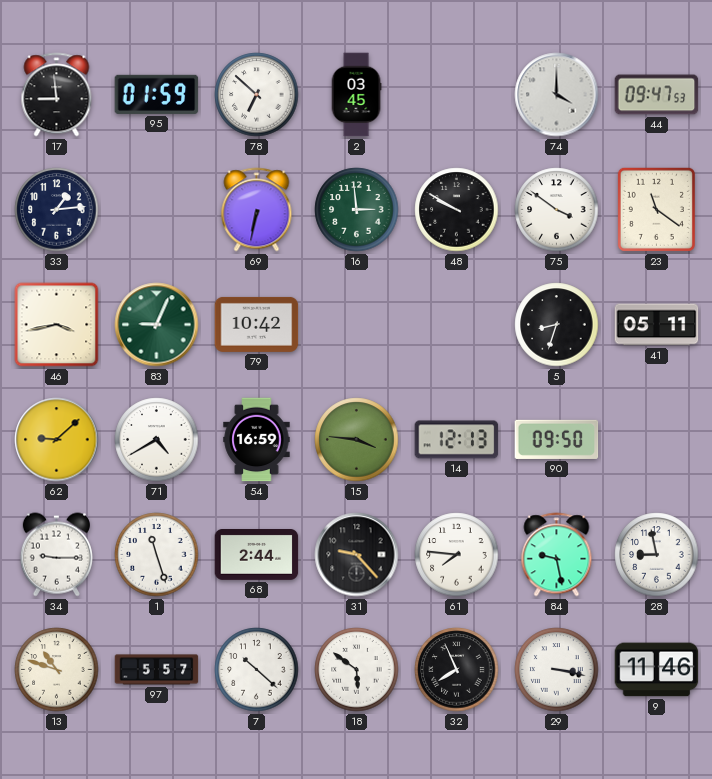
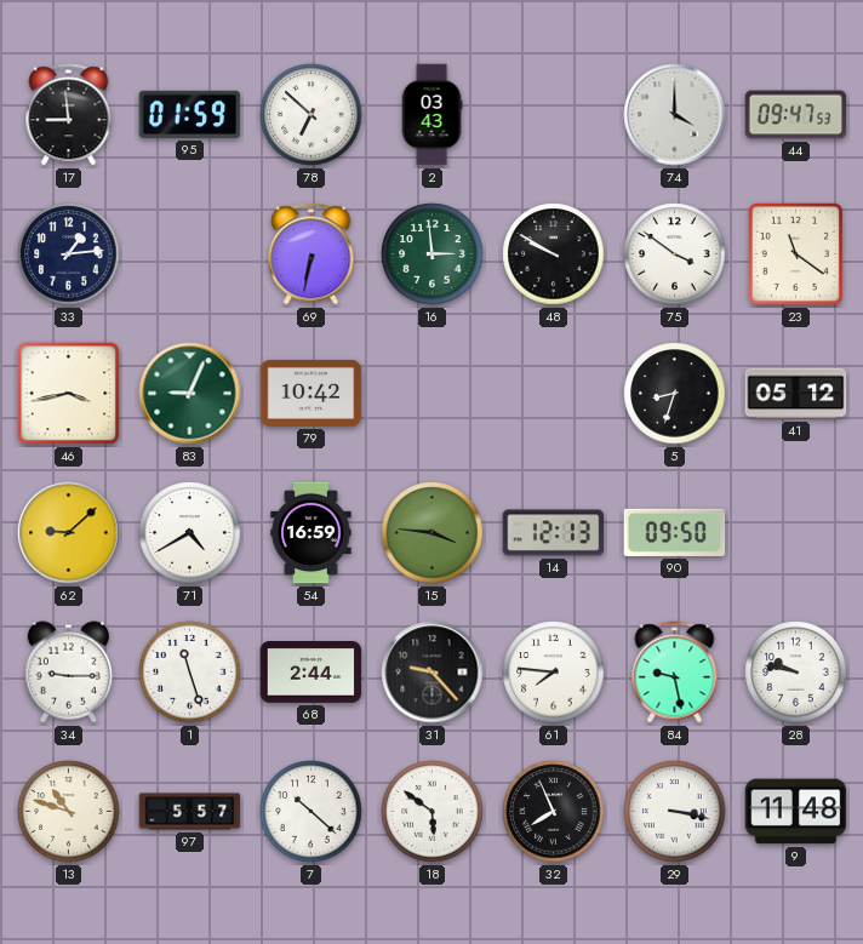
2: 03:45 -> 03:43
41: 05:11 -> 05:12
28: 8:58 -> 9:47
9: 11:46 -> 11:48
